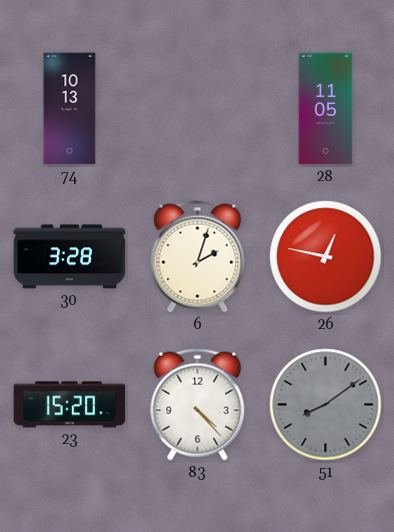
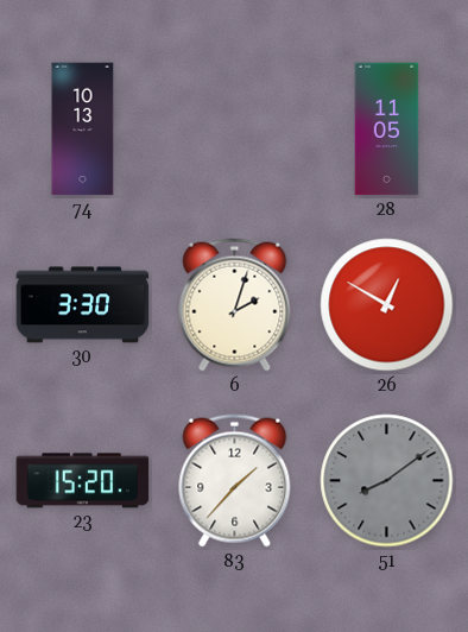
30: 3:28 -> 3:30
26: 12:47 -> 12:50
83: 4:23 -> 1:37
